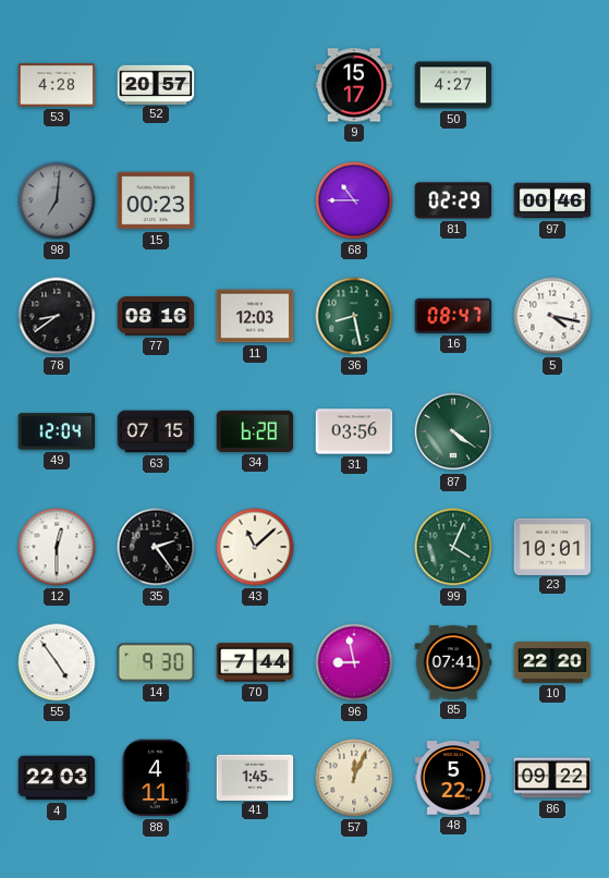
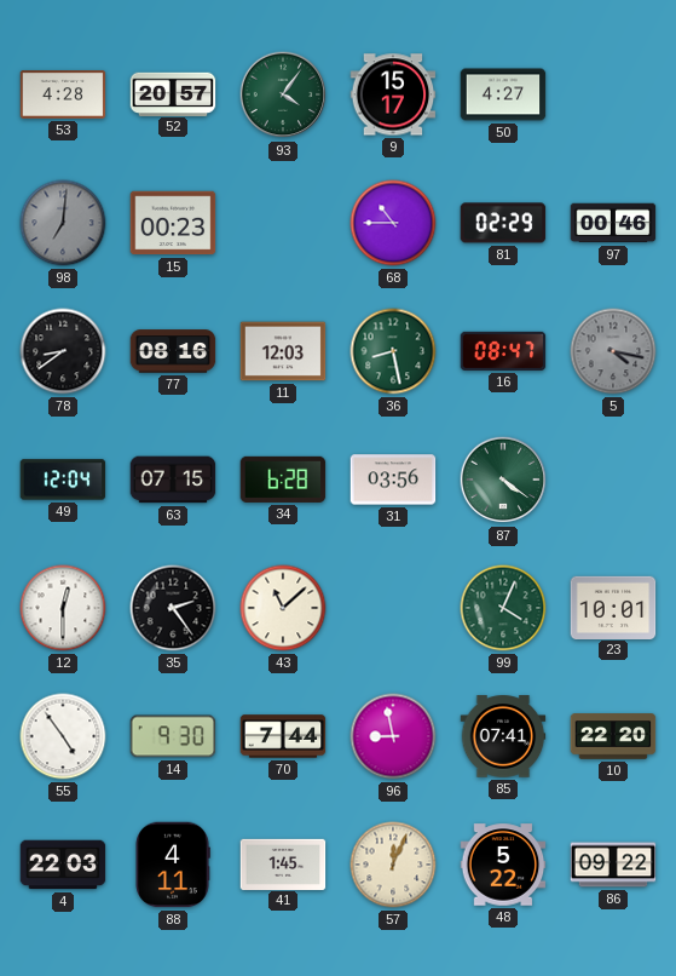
93: none -> 4:06
5 dial: white -> grey
